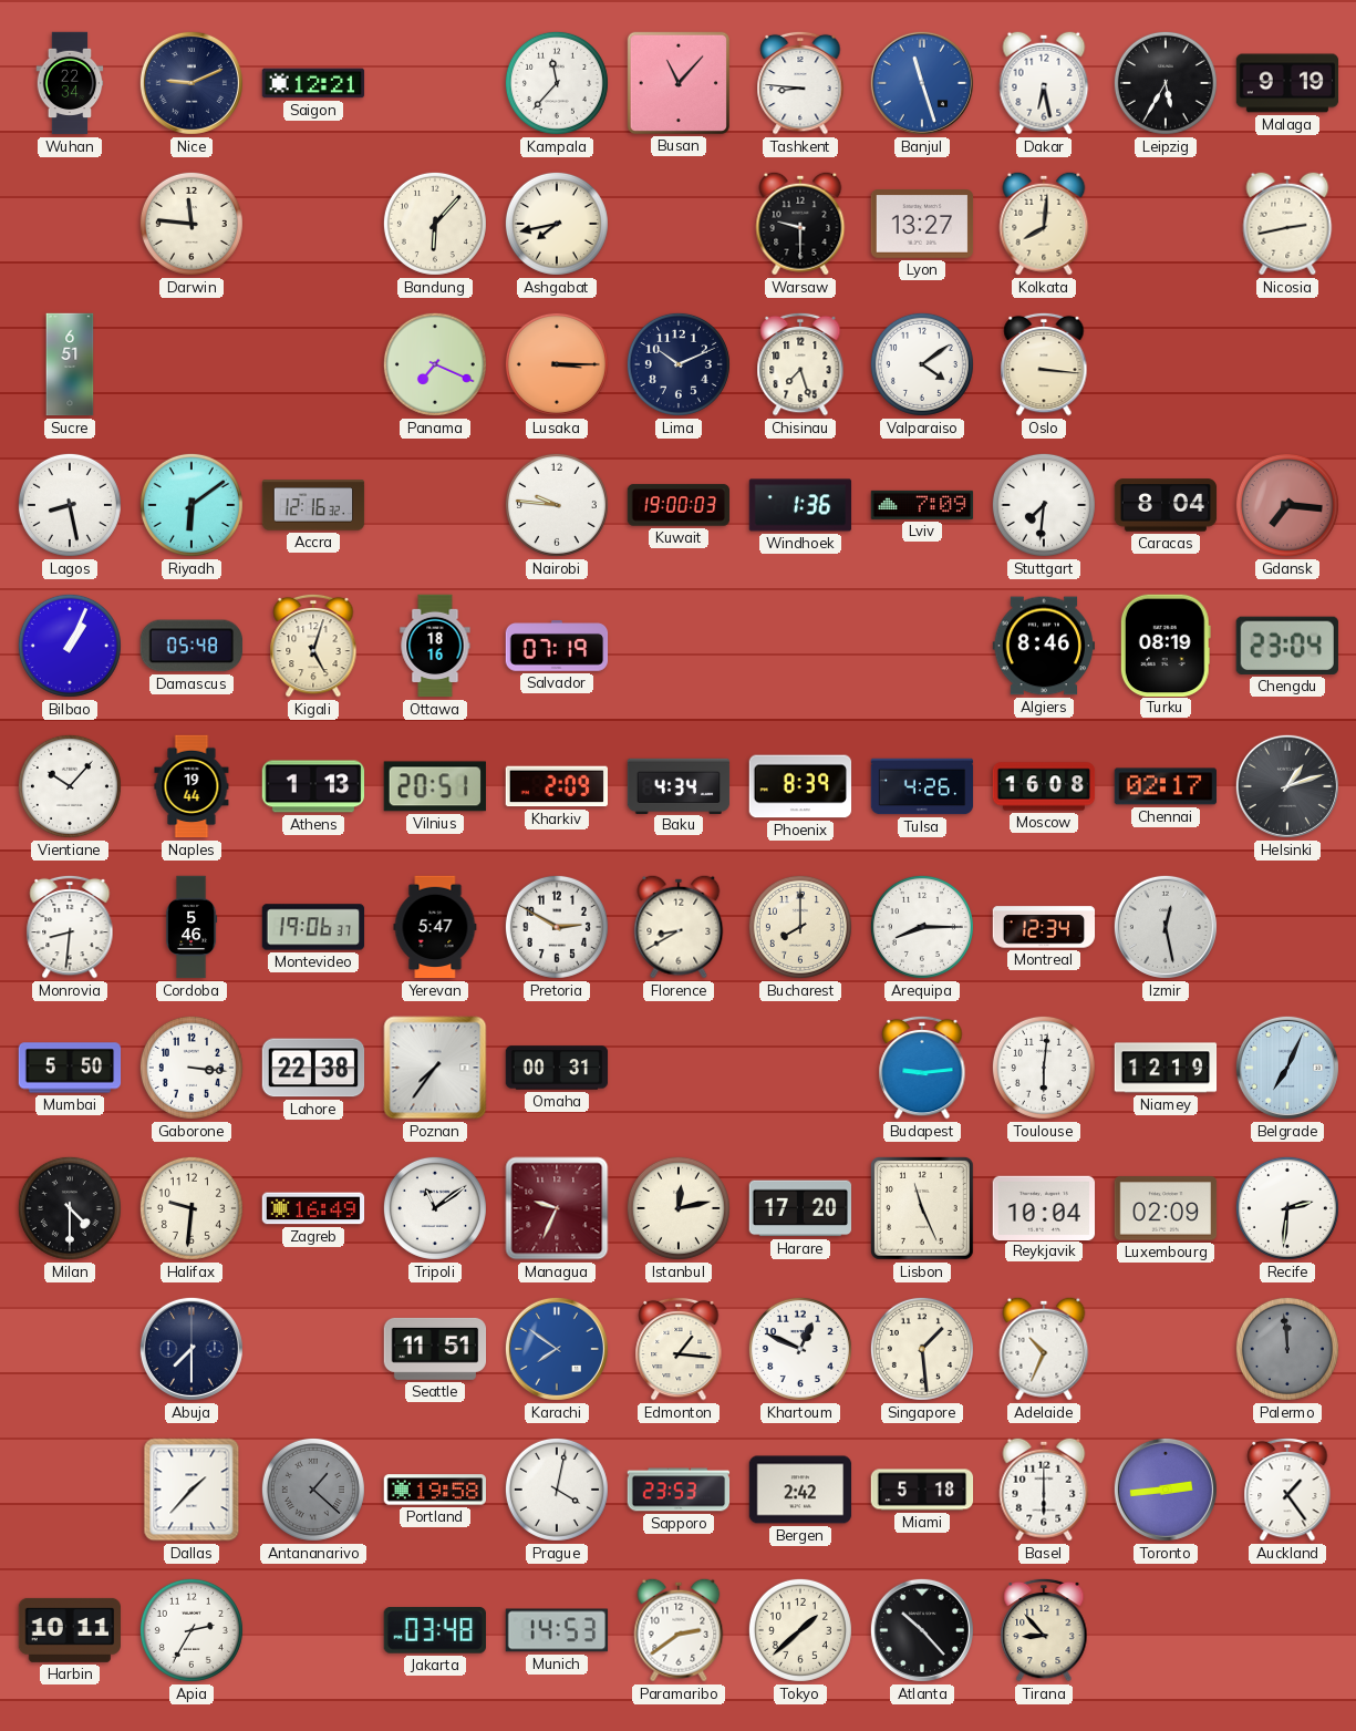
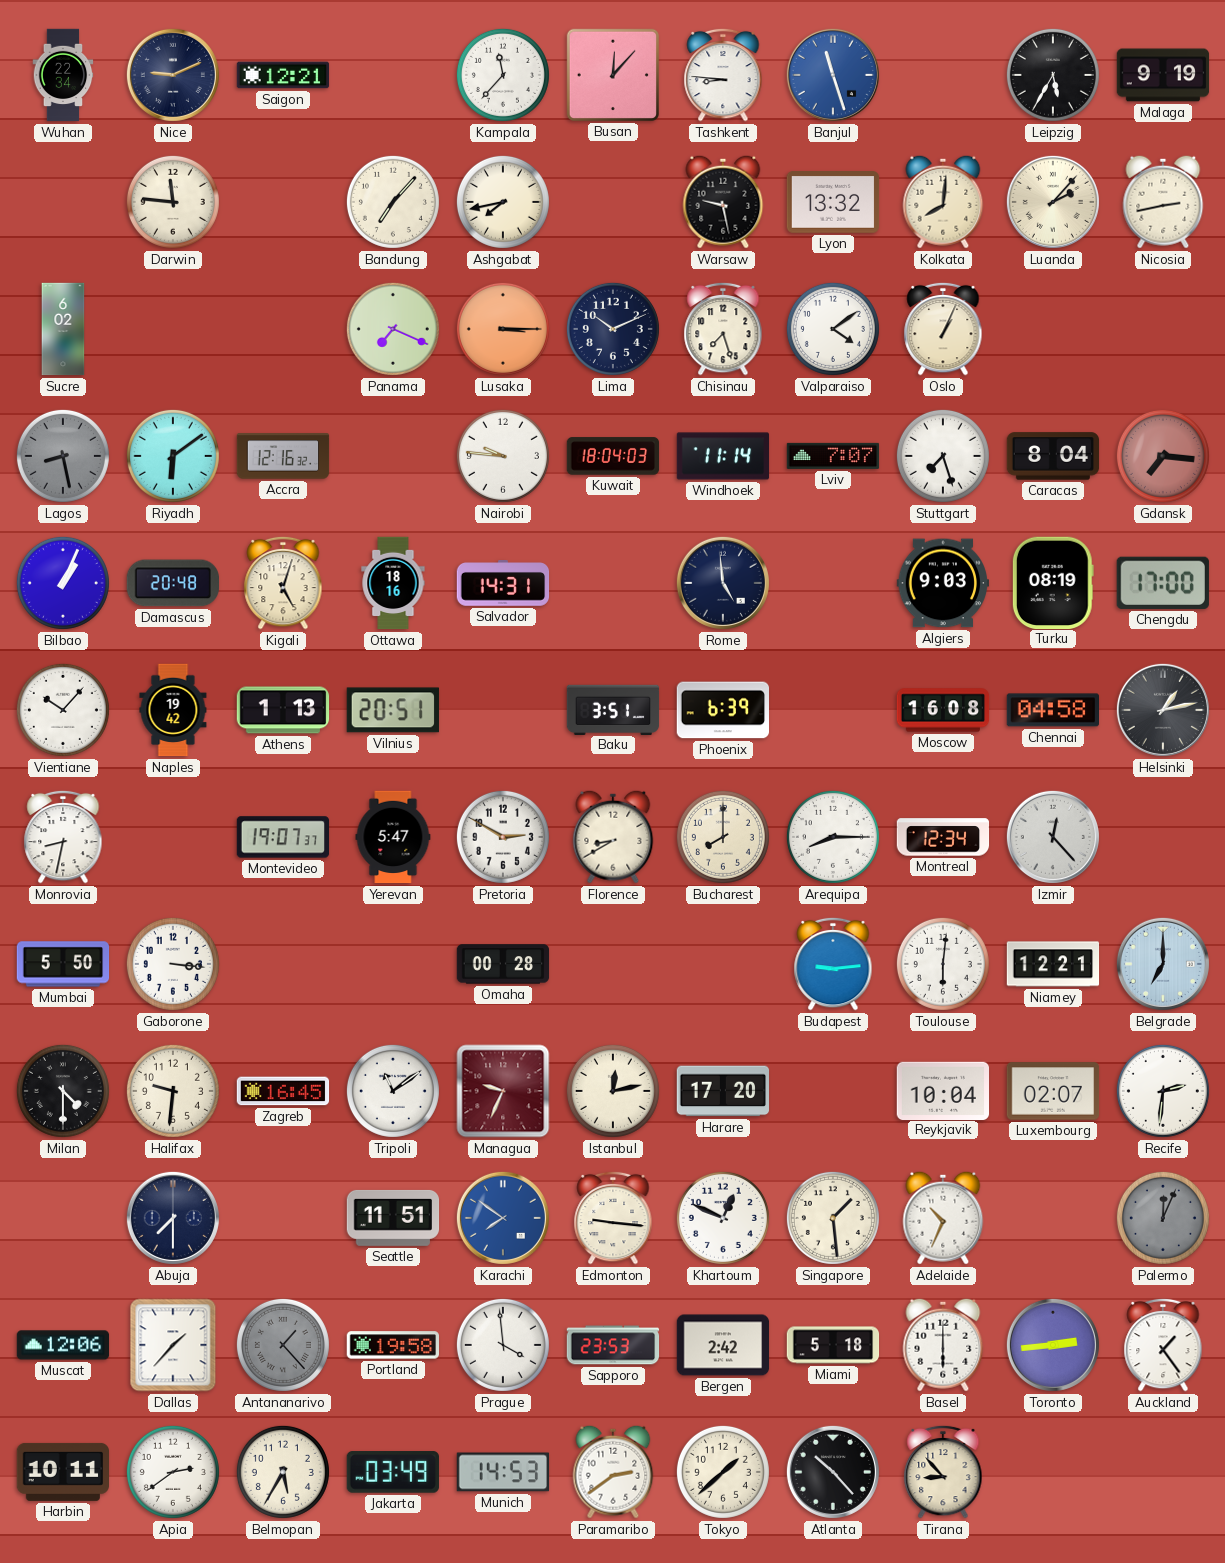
Busan: 11:07 -> 12:07
Dakar: 6:28 -> none
Bandung: 6:07 -> 7:07
Warsaw: 9:30 -> 9:28
Lyon: 13:27 -> 13:32
Luanda: none -> 2:07
Sucre: 6:51 -> 6:02
Oslo: 3:16 -> 1:04
Lagos dial: white -> grey
Kuwait: 19:00 -> 18:04
Windhoek: 1:36 -> 11:14
Lviv: 7:09 -> 7:07
Stuttgart: 7:31 -> 7:27
Damascus: 05:48 -> 20:48
Salvador: 07:19 -> 14:31
Rome: none -> 4:59
Algiers: 8:46 -> 9:03
Chengdu: 23:04 -> 17:00
Naples: 19:44 -> 19:42
Kharkiv: 2:09 -> none
Baku: 4:34 -> 3:51
Phoenix: 8:39 -> 6:39
Tulsa: 4:26 -> none
Chennai: 02:17 -> 04:58
Helsinki: 1:12 -> 1:13
Monrovia: 8:31 -> 8:32
Cordoba: 5:46 -> none
Montevideo: 19:06 -> 19:07
Izmir: 12:28 -> 12:23
Lahore: 22:38 -> none
Poznan: 7:36 -> none
Omaha: 00:31 -> 00:28
Niamey: 12:19 -> 12:21
Belgrade: 7:04 -> 7:00
Zagreb: 16:49 -> 16:45
Lisbon: 11:26 -> none
Luxembourg: 02:09 -> 02:07
Edmonton: 1:16 -> 9:16
Palermo: 11:59 -> 12:04
Muscat: none -> 12:06
Antananarivo: 1:22 -> 1:23
Prague: 4:02 -> 3:59
Apia: 2:35 -> 2:39
Belmopan: none -> 5:35
Jakarta: 03:48 -> 03:49
